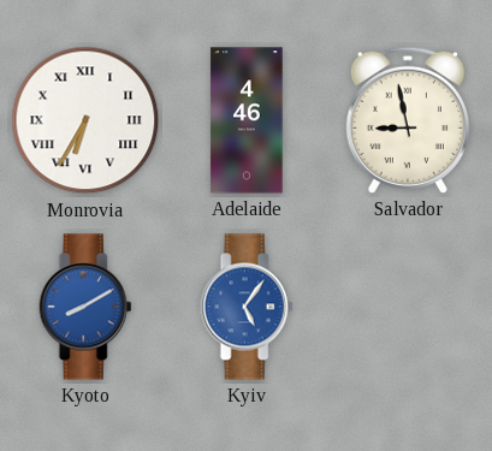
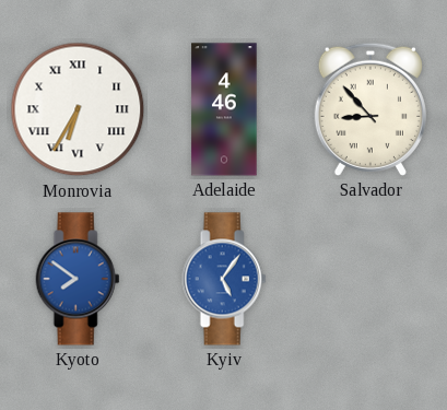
Salvador: 8:58 -> 8:53
Kyoto: 8:10 -> 7:51
